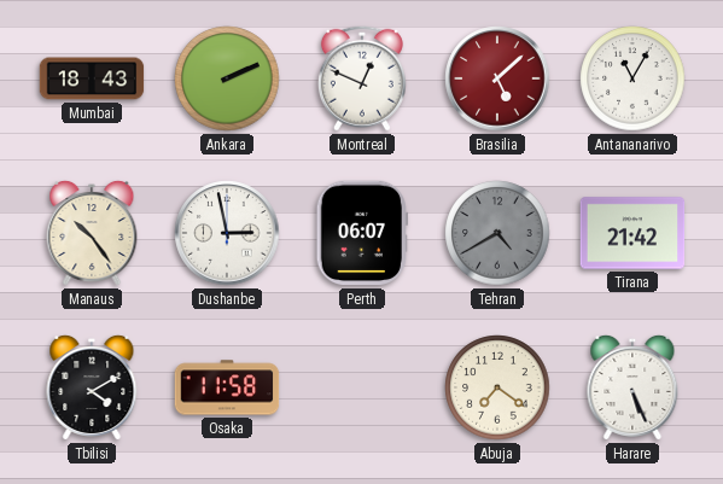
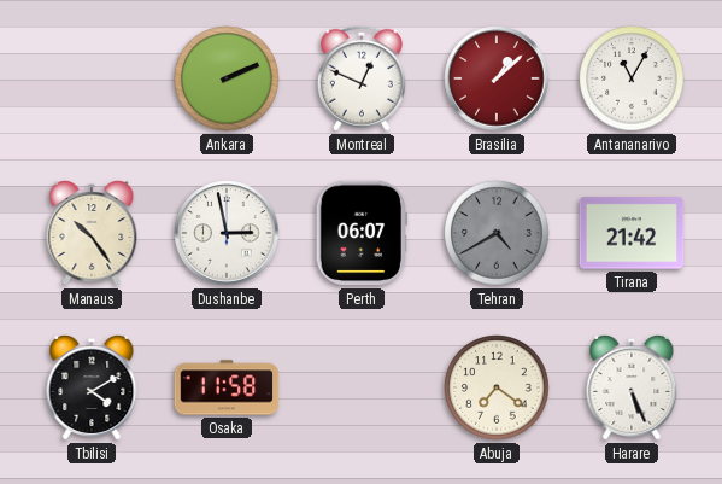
Mumbai: 18:43 -> none
Brasilia: 5:08 -> 1:08
